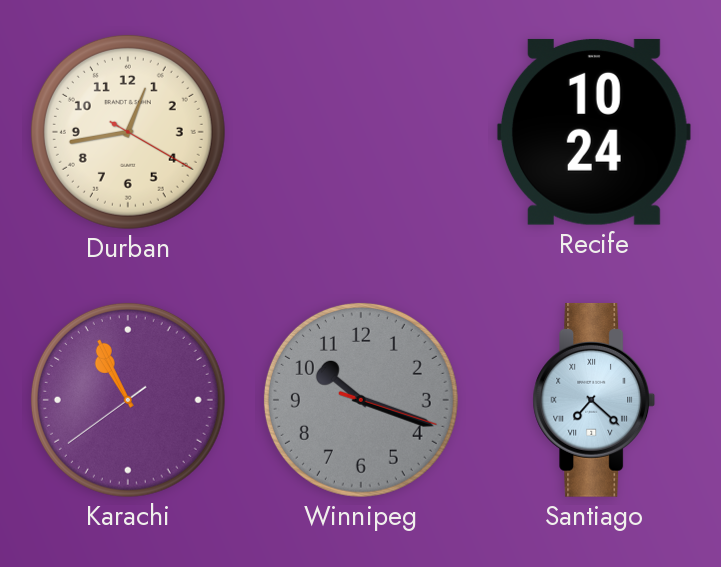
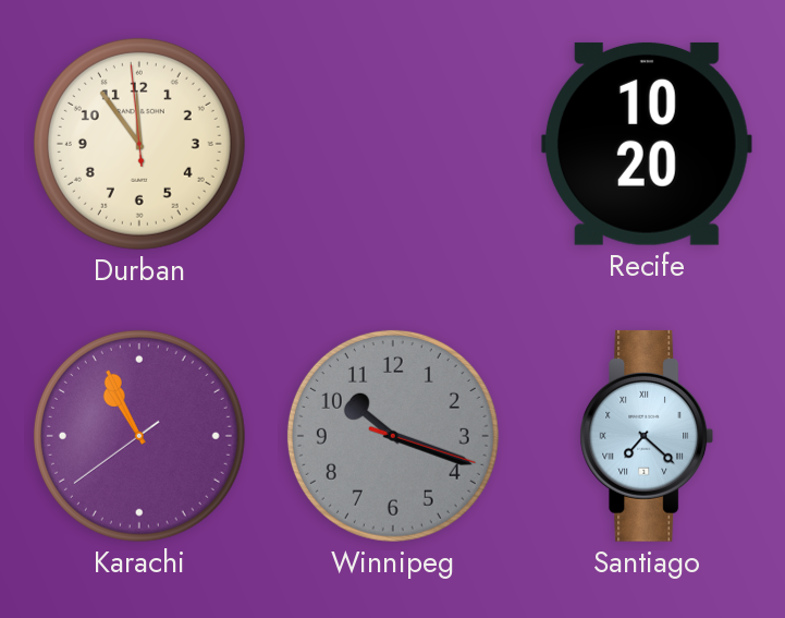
Durban: 12:43 -> 11:53
Recife: 10:24 -> 10:20
